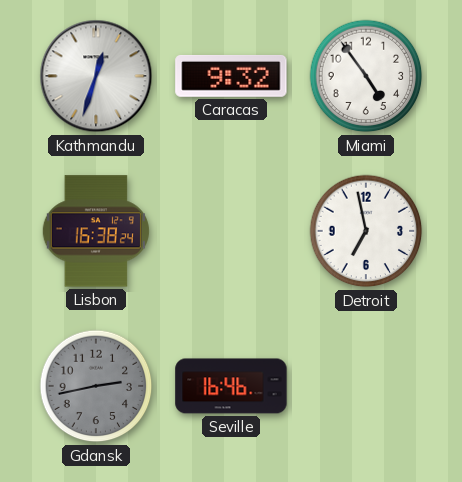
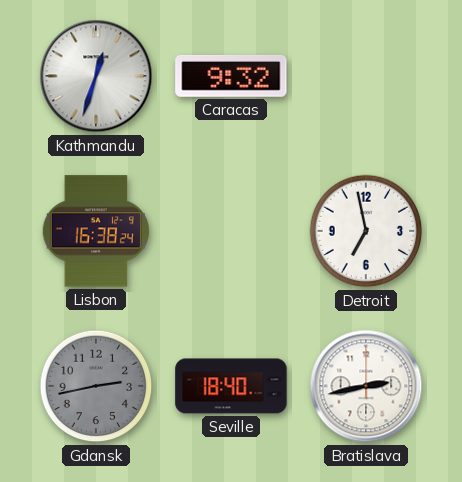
Miami: 4:54 -> none
Seville: 16:46 -> 18:40
Bratislava: none -> 2:43
